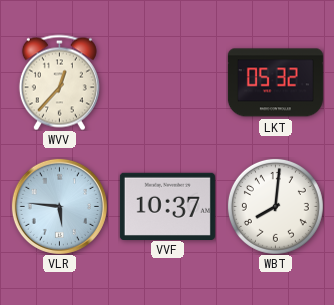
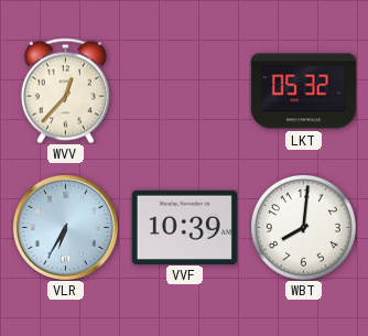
VLR: 5:46 -> 6:35
VVF: 10:37 -> 10:39
